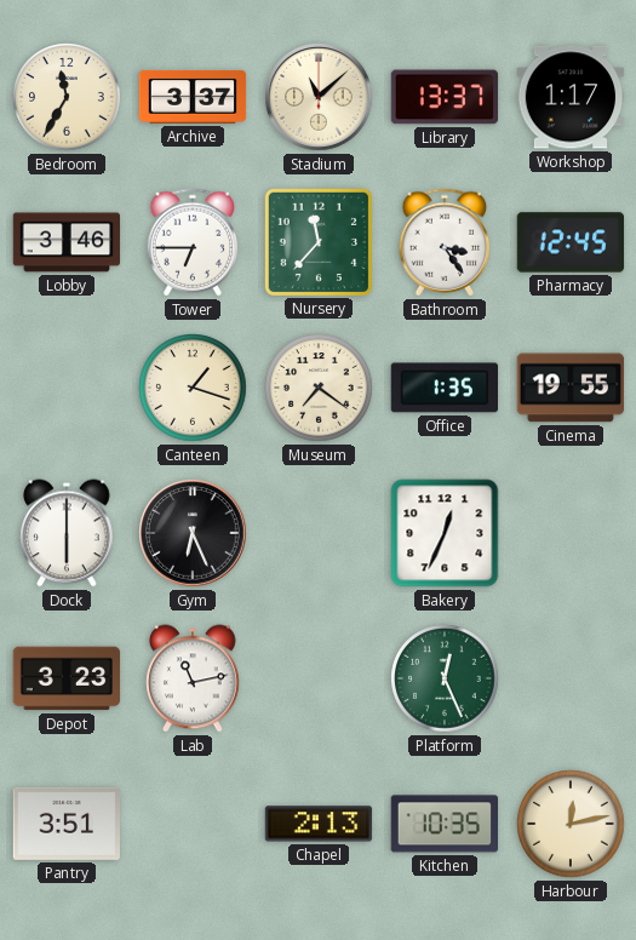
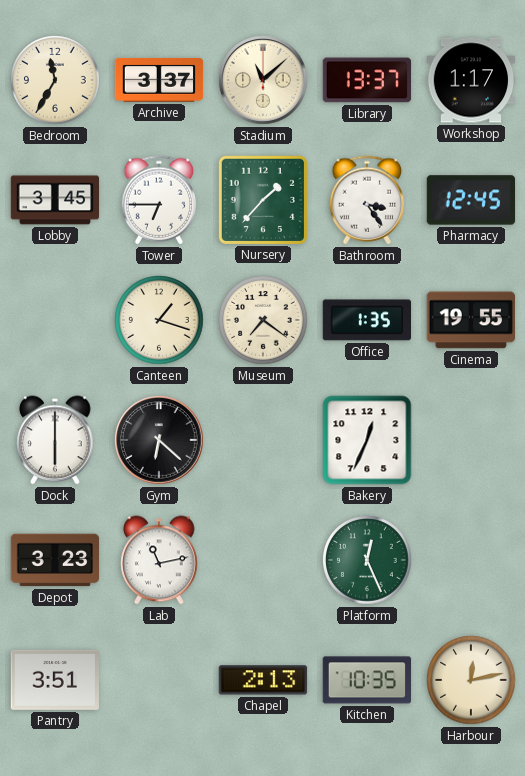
Lobby: 3:46 -> 3:45
Nursery: 11:37 -> 1:37
Gym: 6:26 -> 6:22
